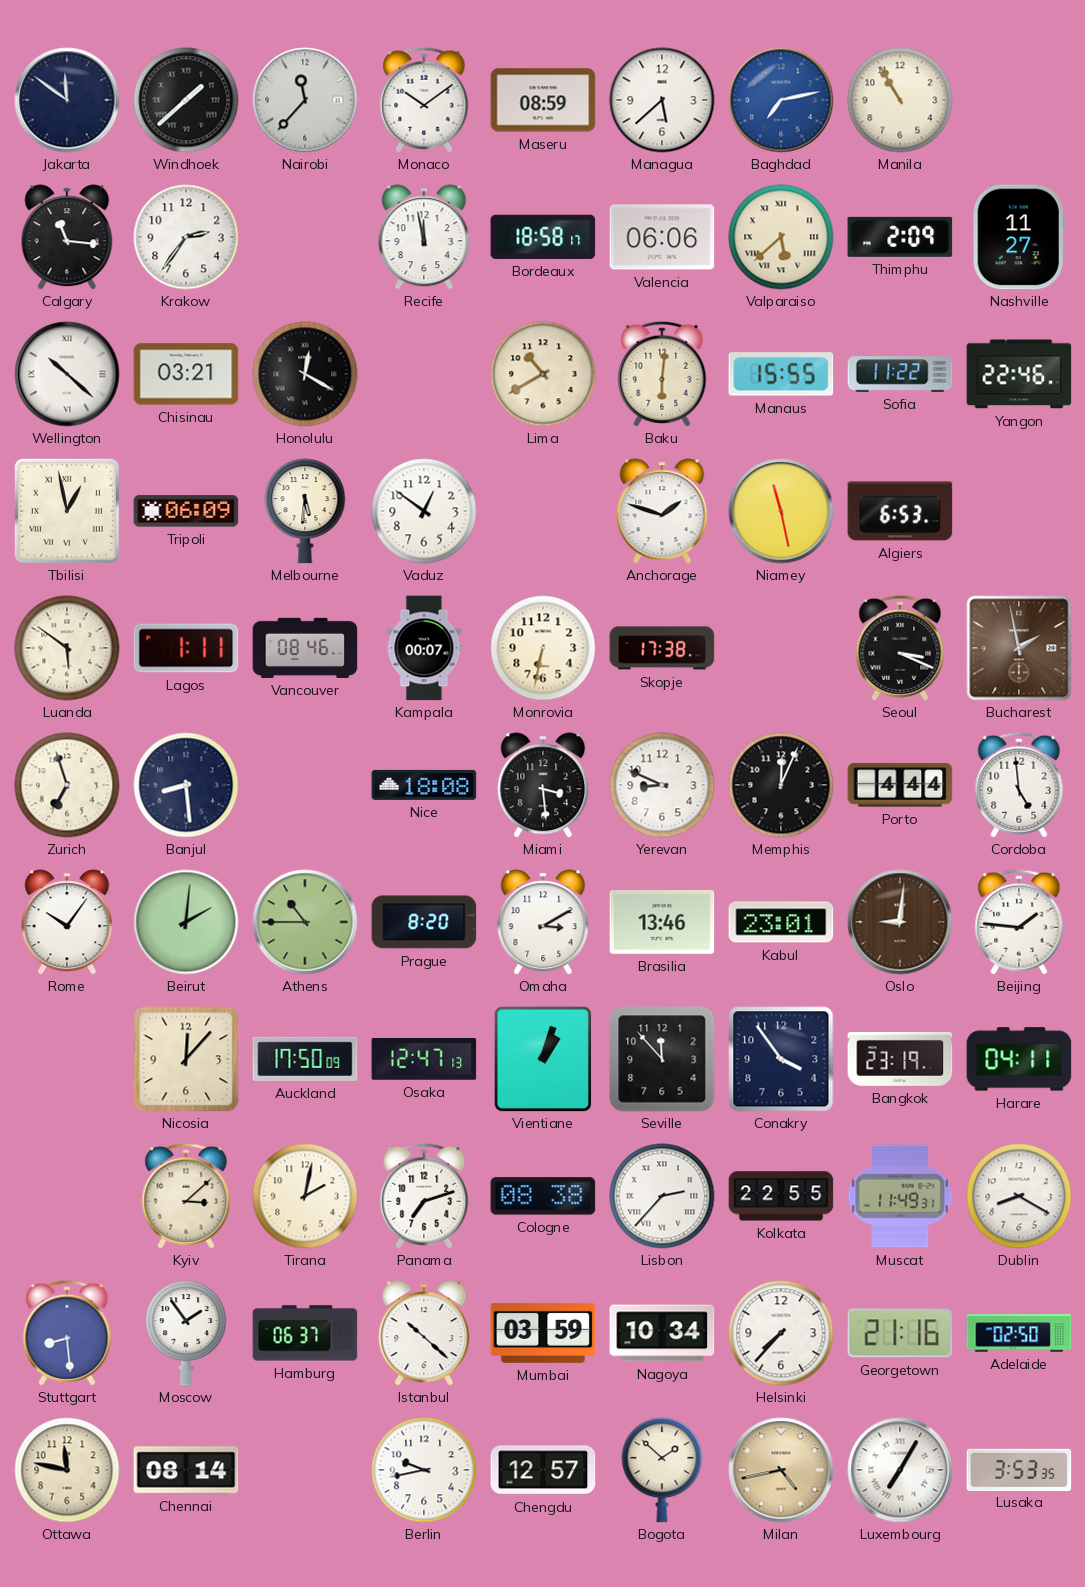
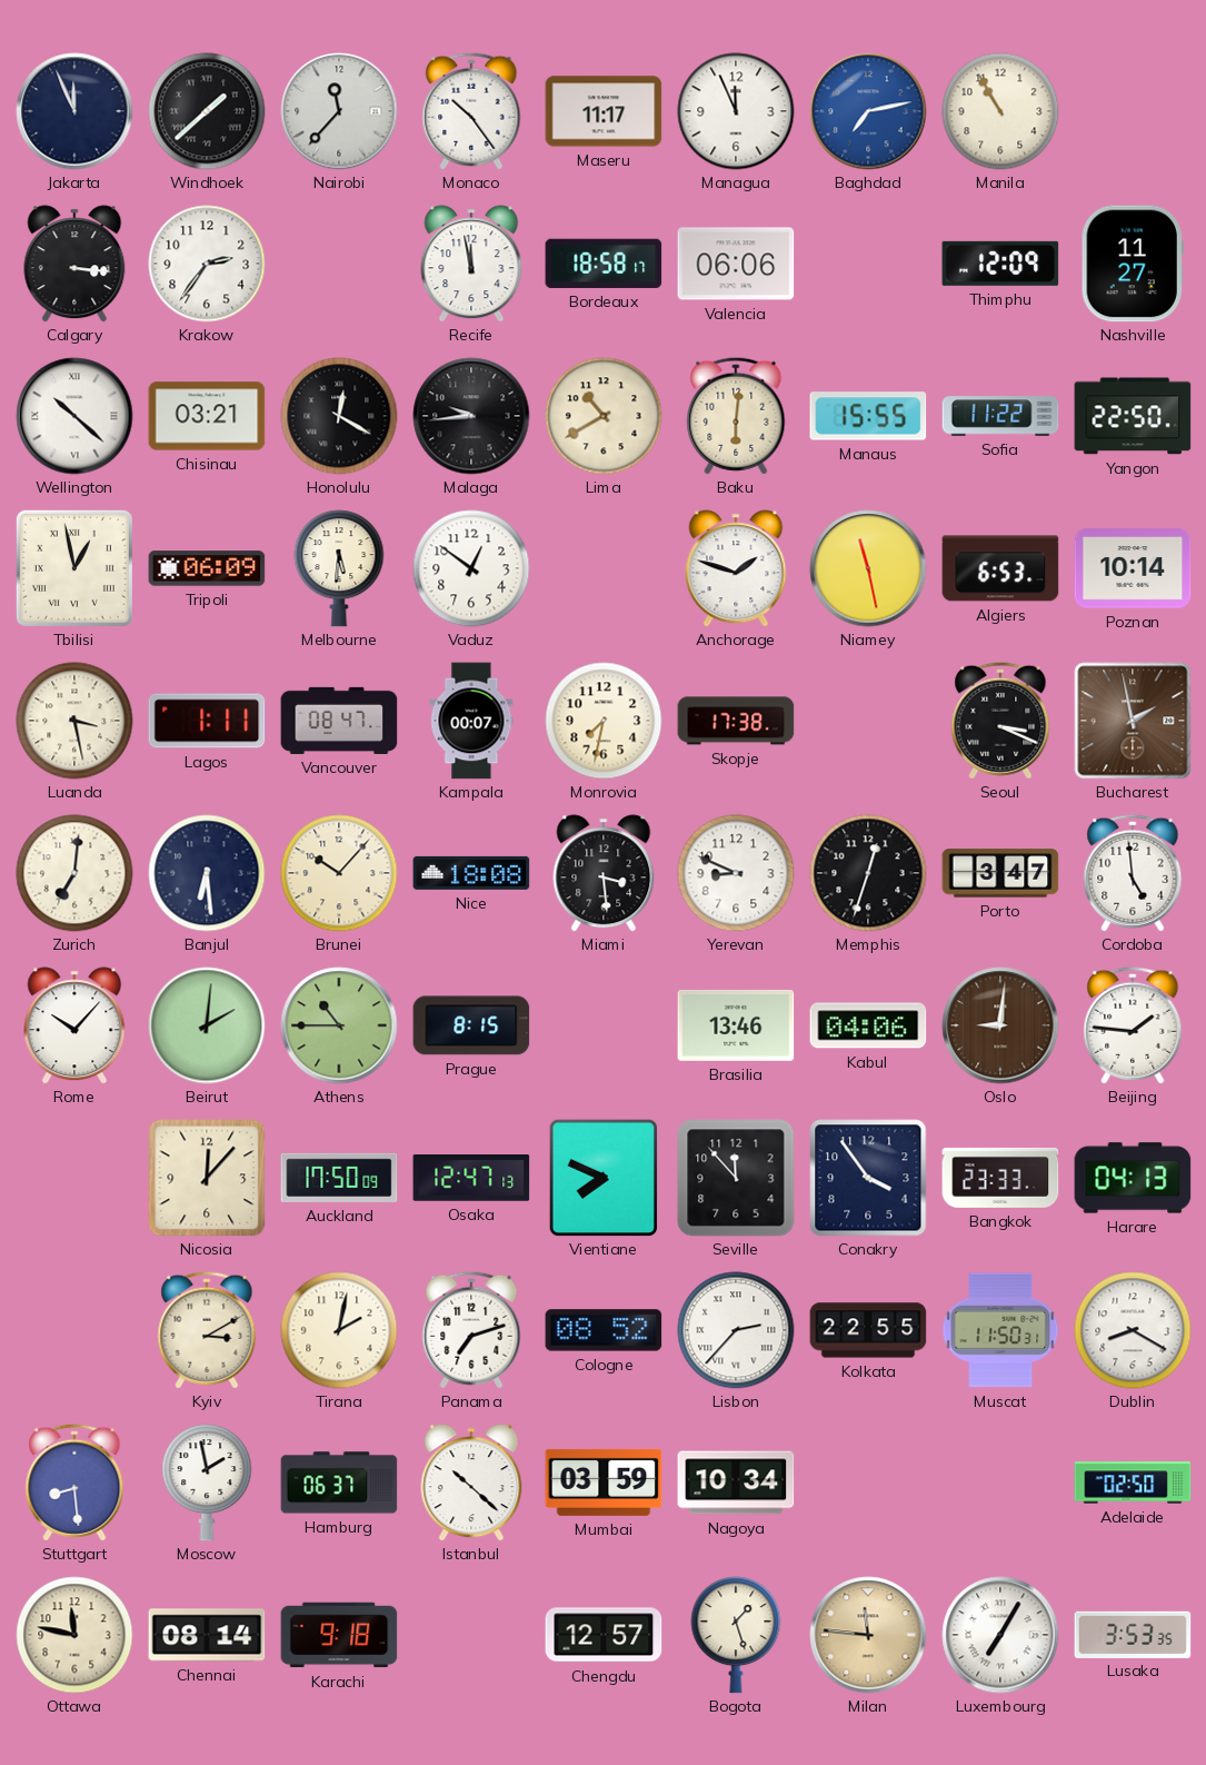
Jakarta: 11:51 -> 11:56
Monaco: 10:09 -> 10:24
Maseru: 08:59 -> 11:17
Managua: 5:38 -> 11:56
Calgary: 11:16 -> 3:16
Valparaiso: 5:38 -> none
Thimphu: 2:09 -> 12:09
Malaga: none -> 9:44
Yangon: 22:46 -> 22:50
Poznan: none -> 10:14
Luanda: 5:51 -> 3:28
Vancouver: 08:46 -> 08:47
Monrovia: 6:32 -> 7:32
Zurich: 6:57 -> 7:01
Banjul: 8:29 -> 6:29
Brunei: none -> 10:07
Memphis: 12:04 -> 12:33
Porto: 4:44 -> 3:47
Rome: 10:06 -> 10:07
Prague: 8:20 -> 8:15
Omaha: 3:10 -> none
Kabul: 23:01 -> 04:06
Vientiane: 1:03 -> 7:49
Bangkok: 23:19 -> 23:33
Harare: 04:11 -> 04:13
Kyiv: 3:08 -> 3:10
Cologne: 08:38 -> 08:52
Muscat: 11:49 -> 11:50
Moscow: 1:54 -> 1:58
Helsinki: 7:37 -> none
Georgetown: 21:16 -> none
Karachi: none -> 9:18
Berlin: 9:43 -> none
Bogota: 1:52 -> 1:27
Milan: 4:43 -> 11:46
